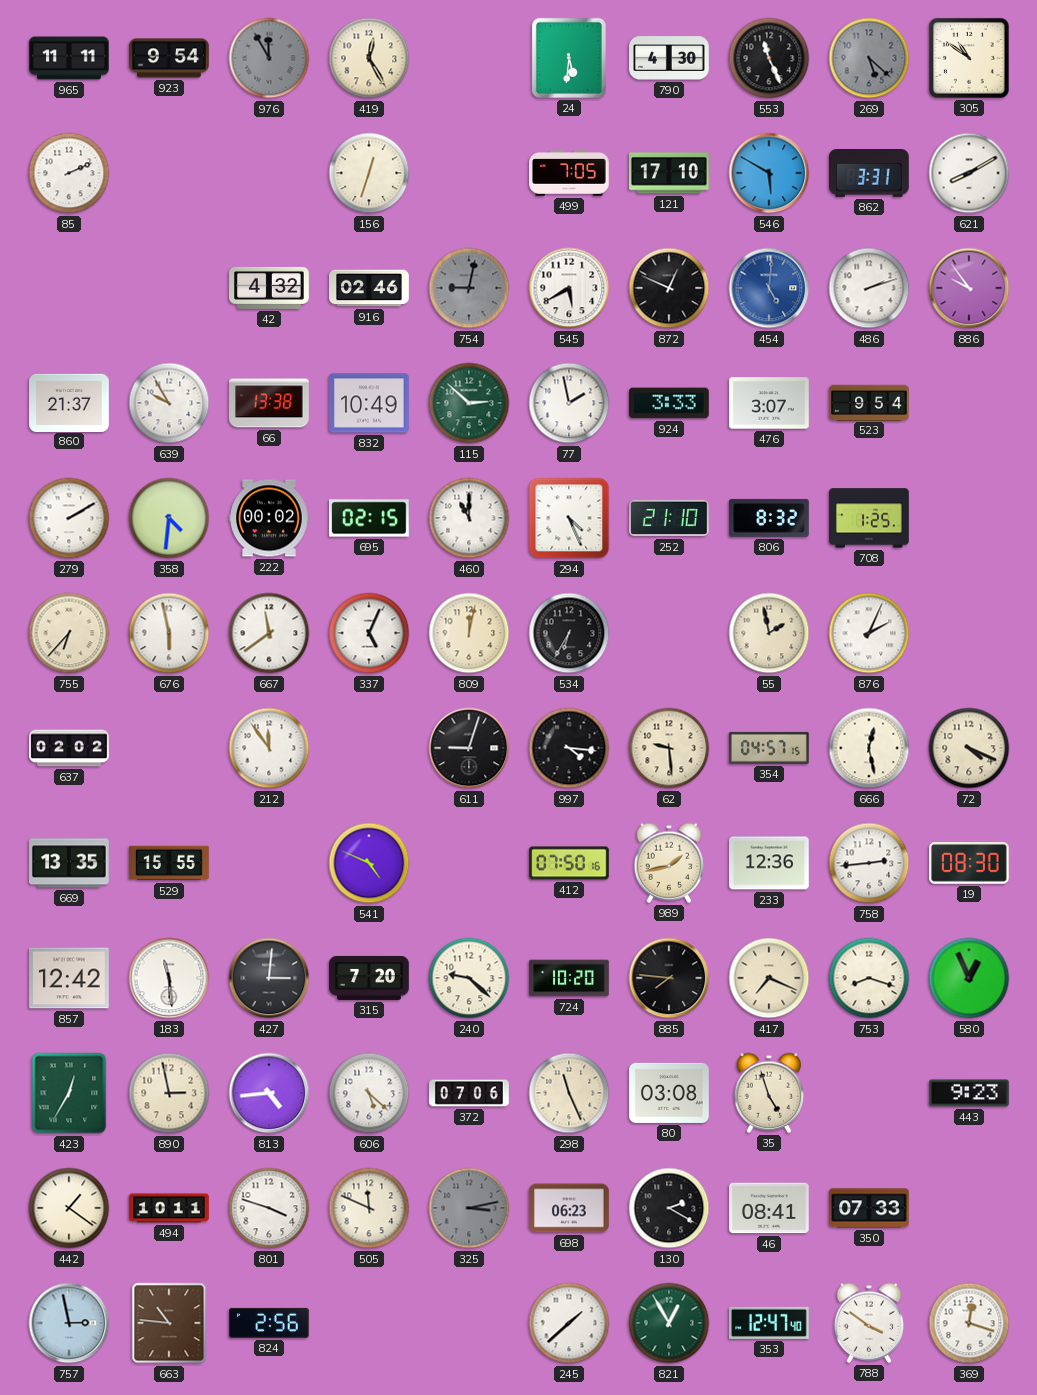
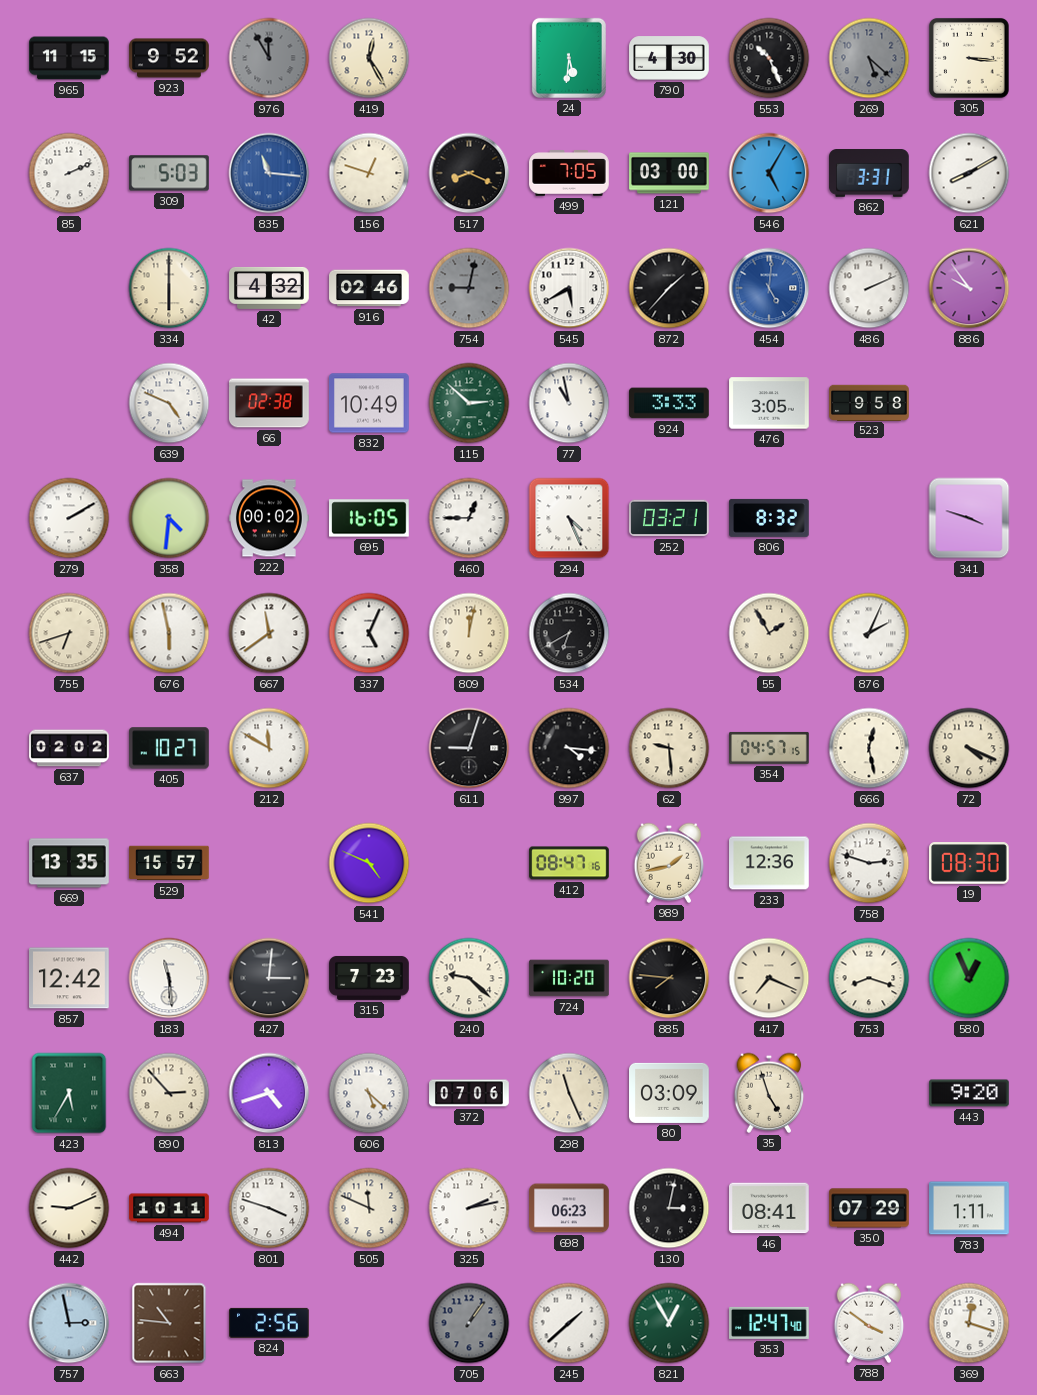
965: 11:11 -> 11:15
923: 9:54 -> 9:52
553: 11:26 -> 10:26
305: 10:51 -> 3:16
309: none -> 5:03
835: none -> 11:16
156: 12:33 -> 12:48
517: none -> 8:19
121: 17:10 -> 03:00
546: 5:50 -> 5:05
334: none -> 6:00
872: 12:49 -> 1:37
486: 2:12 -> 2:11
860: 21:37 -> none
639: 9:55 -> 4:49
66: 13:38 -> 02:38
77: 1:58 -> 10:58
476: 3:07 -> 3:05
523: 9:54 -> 9:58
695: 02:15 -> 16:05
460: 11:00 -> 12:45
252: 21:10 -> 03:21
708: 1:25 -> none
341: none -> 3:48
755: 6:37 -> 6:42
534: 6:35 -> 6:40
55: 1:58 -> 1:55
405: none -> 10:27
212: 11:54 -> 11:50
529: 15:55 -> 15:57
412: 07:50 -> 08:47
758: 2:44 -> 2:48
315: 7:20 -> 7:23
423: 12:35 -> 5:35
890: 2:58 -> 2:53
813: 4:44 -> 4:42
80: 03:08 -> 03:09
443: 9:23 -> 9:20
442: 1:21 -> 9:11
325: 3:13 -> 2:13
325 dial: grey -> white
130: 2:20 -> 3:02
350: 07:33 -> 07:29
783: none -> 1:11
705: none -> 1:06
